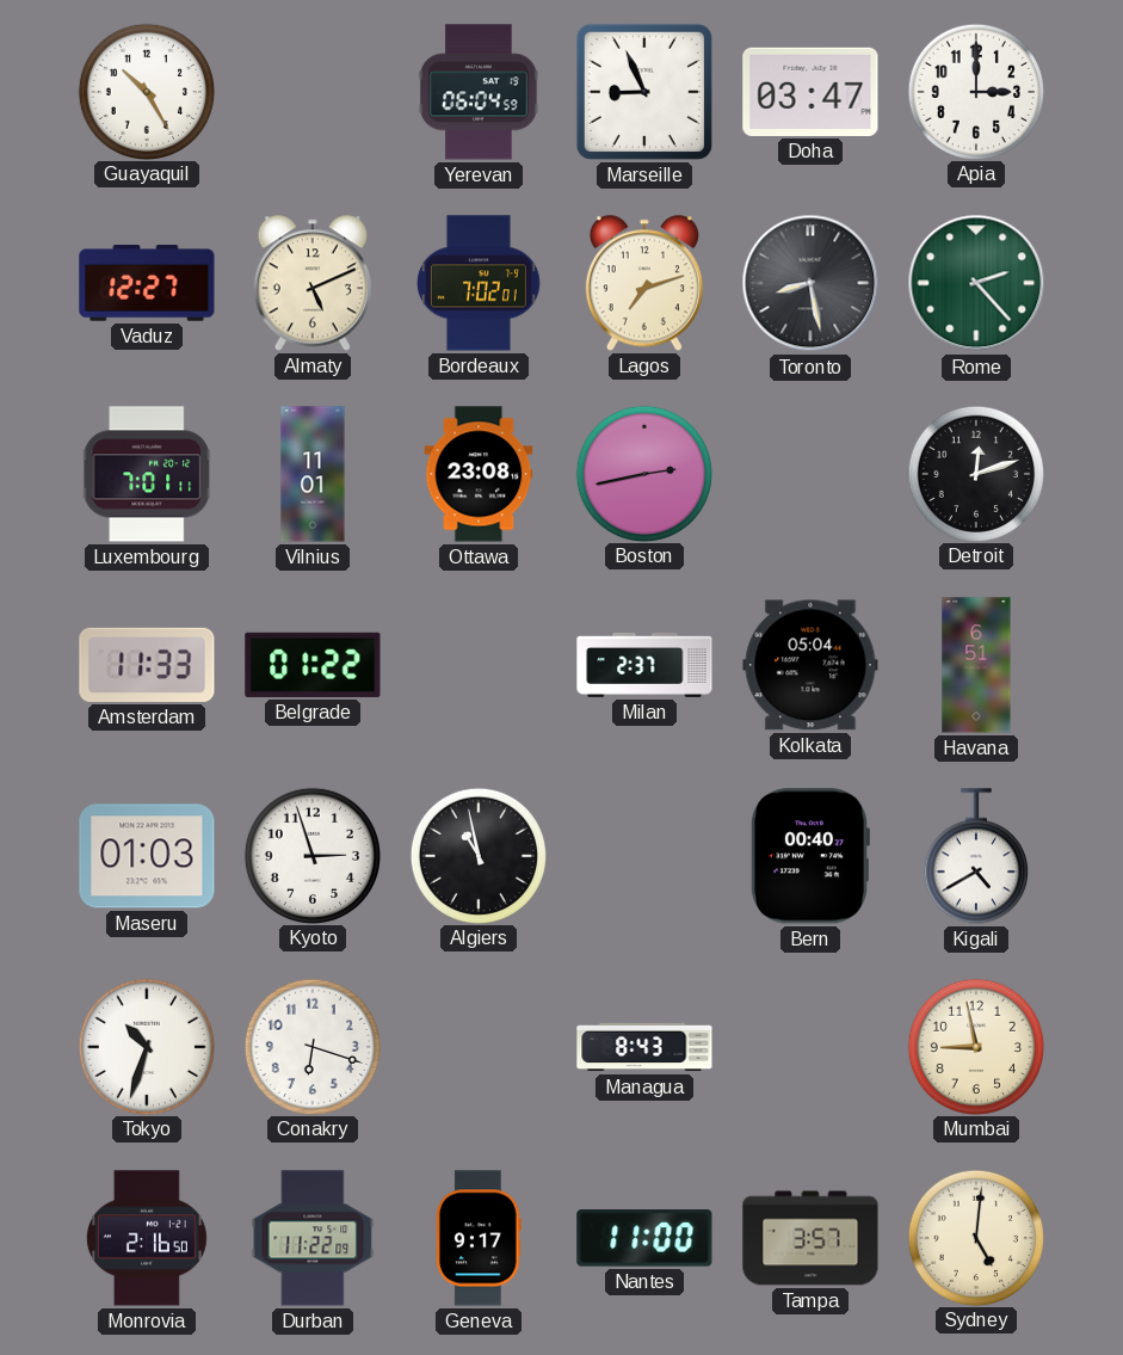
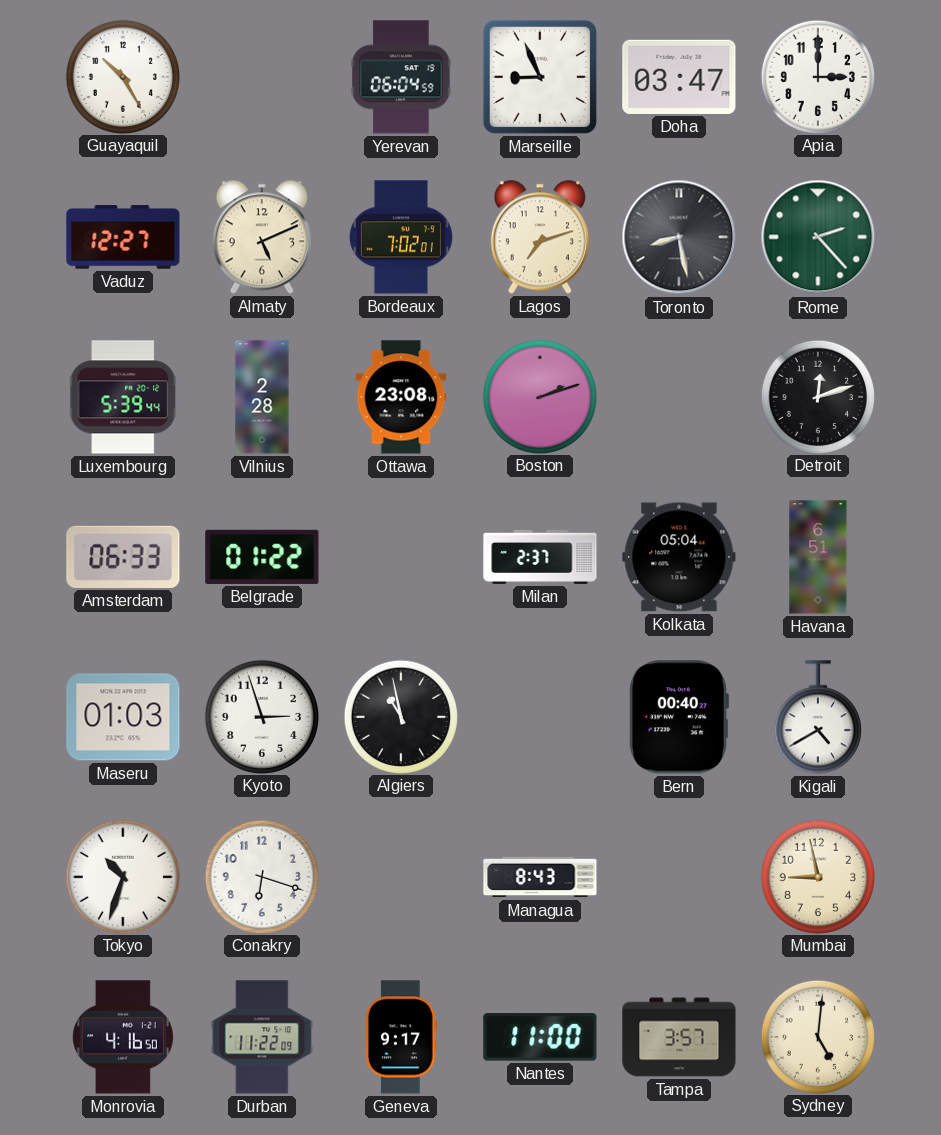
Luxembourg: 7:01 -> 5:39
Vilnius: 11:01 -> 2:28
Boston: 2:43 -> 2:12
Amsterdam: 11:33 -> 06:33
Monrovia: 2:16 -> 4:16
